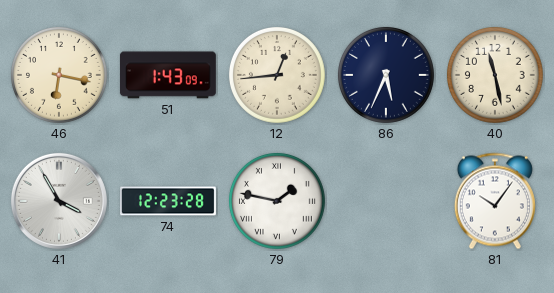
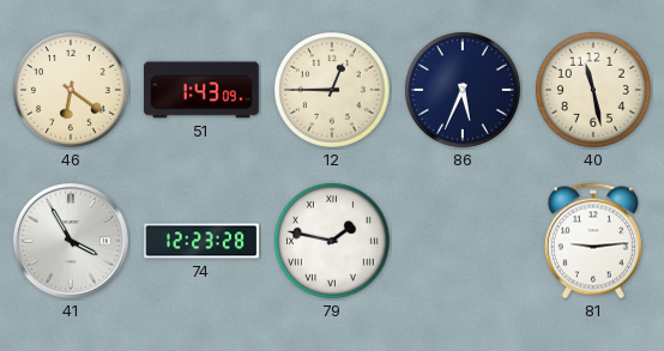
46: 6:17 -> 6:21
12: 12:44 -> 12:45
81: 10:06 -> 9:14
